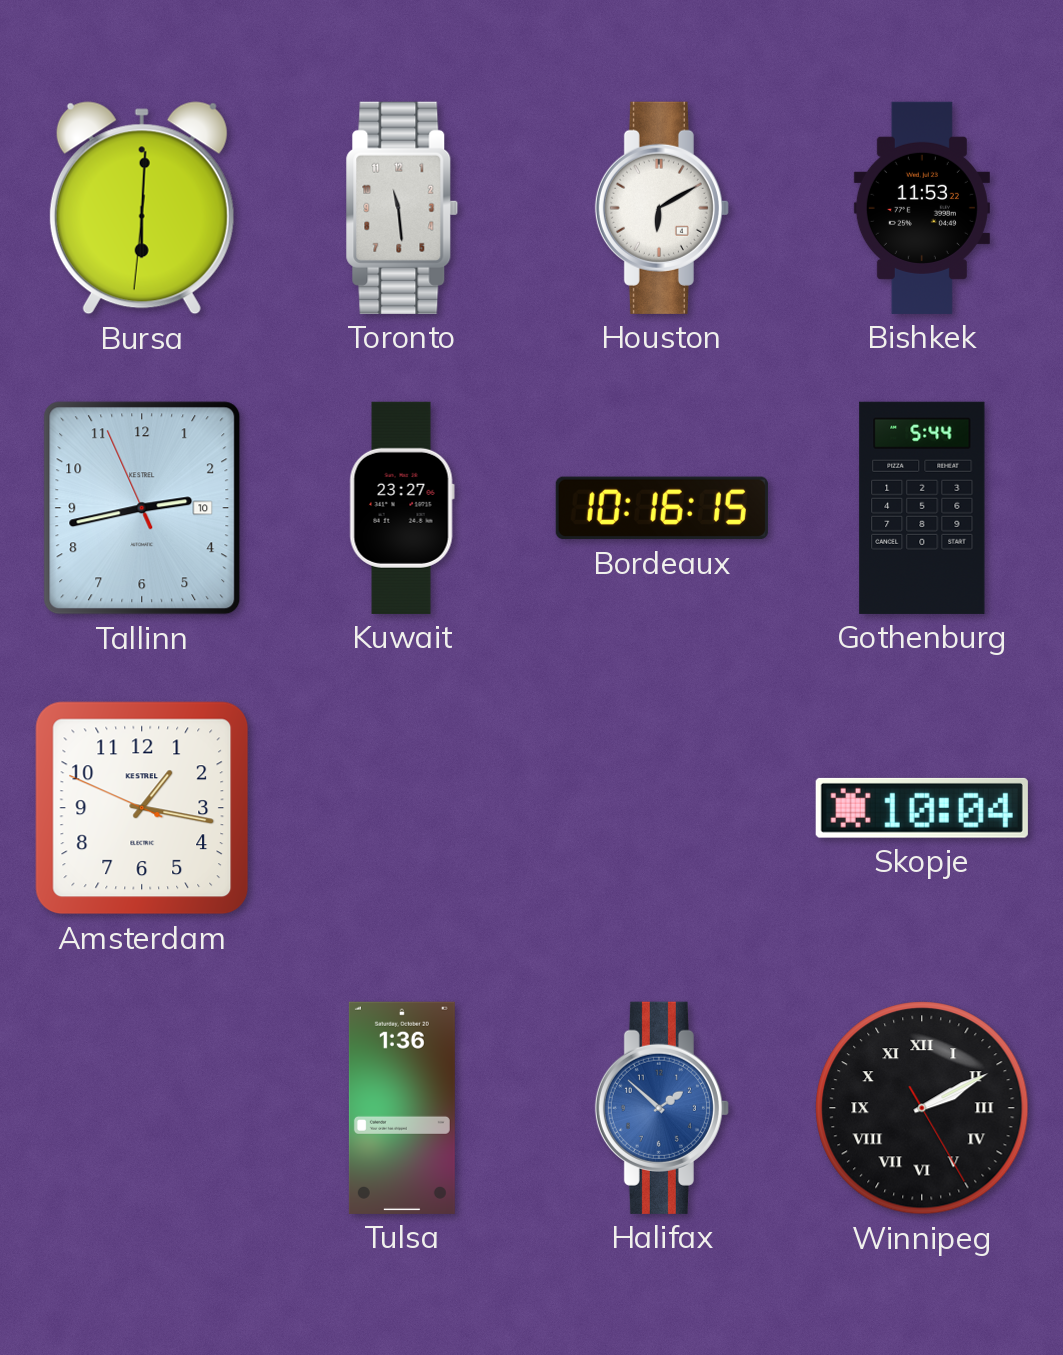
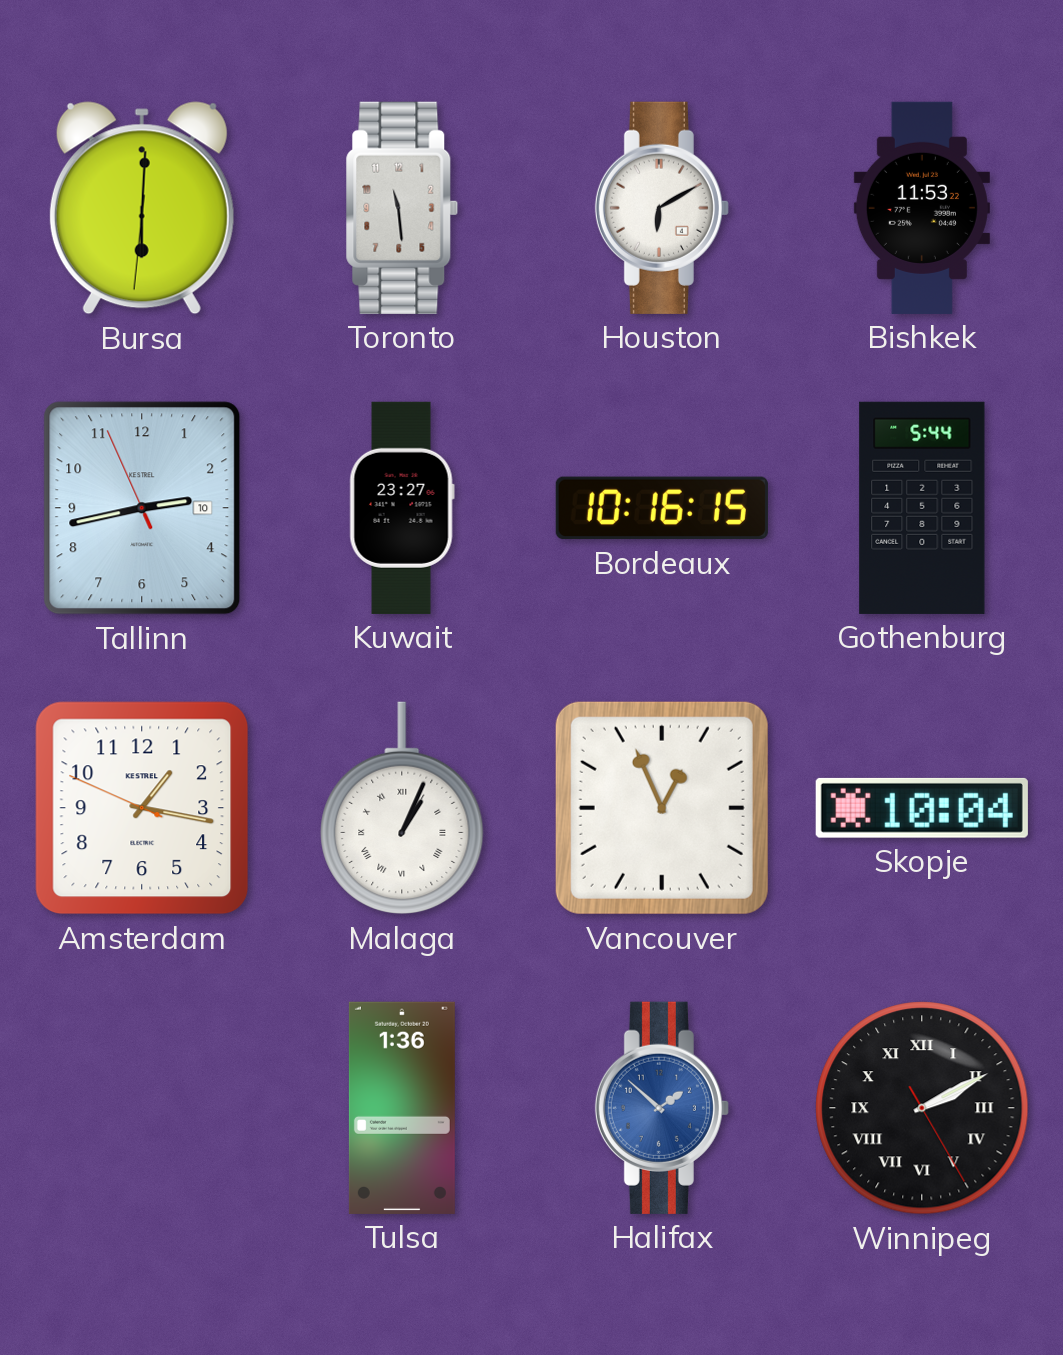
Malaga: none -> 1:04
Vancouver: none -> 12:56
